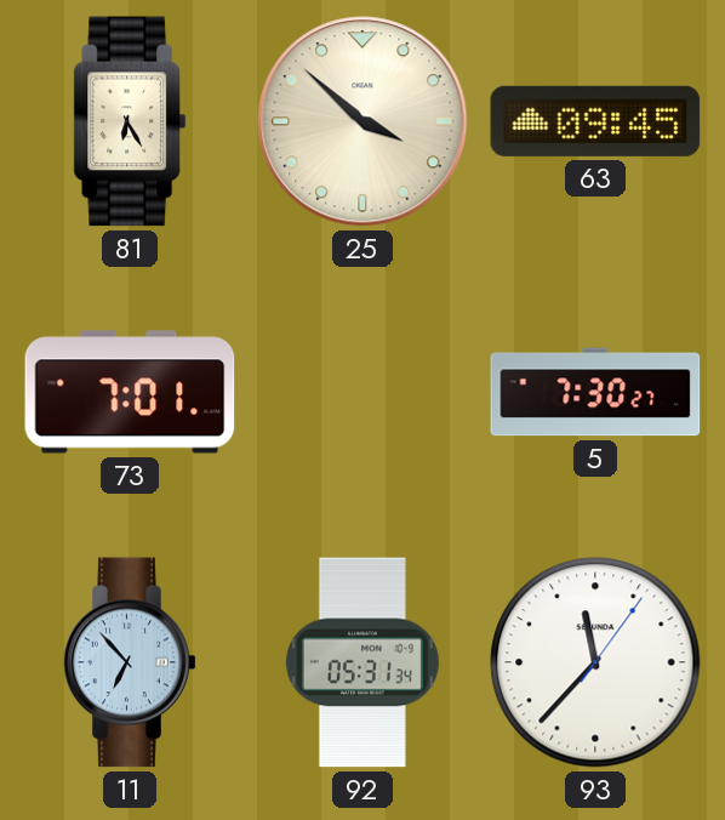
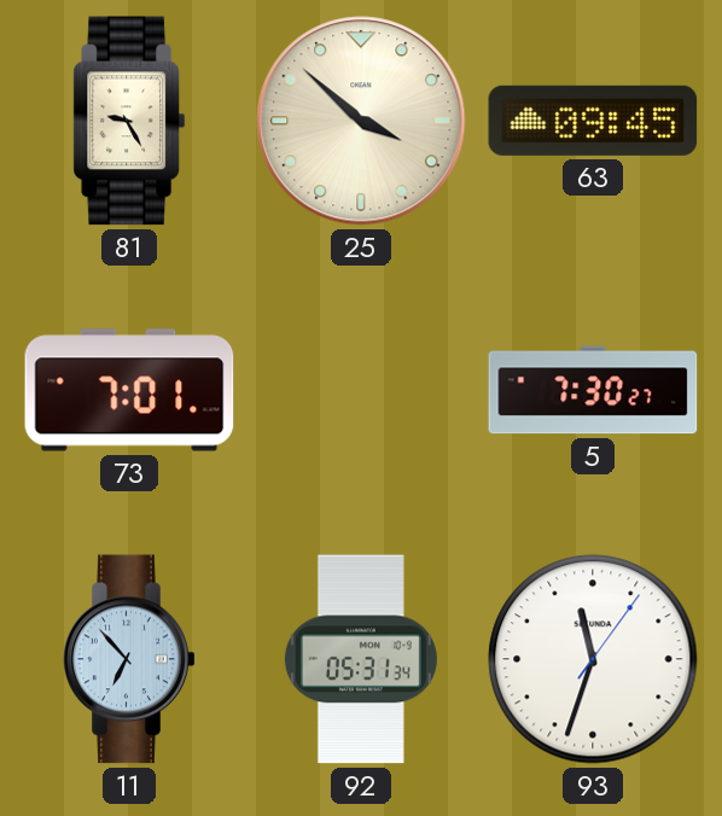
81: 6:25 -> 9:25
93: 11:37 -> 11:33
